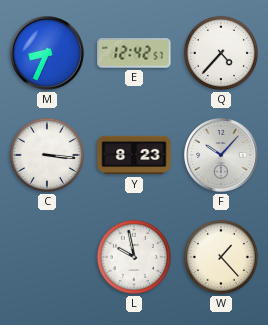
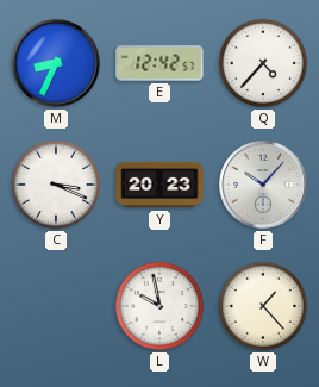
C: 3:16 -> 3:19
Y: 8:23 -> 20:23
